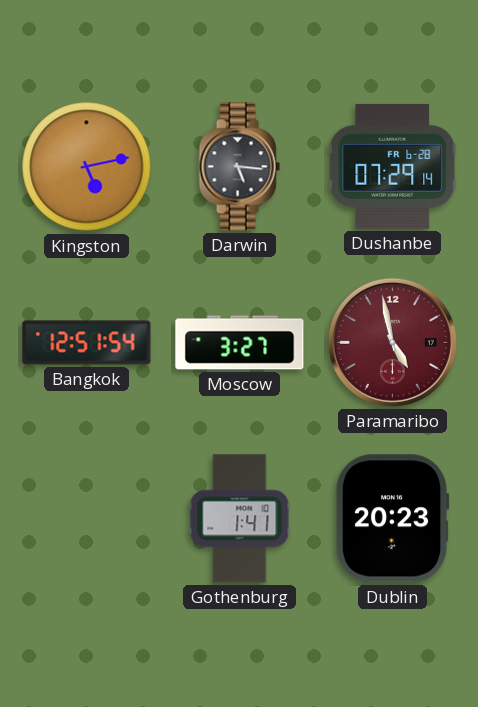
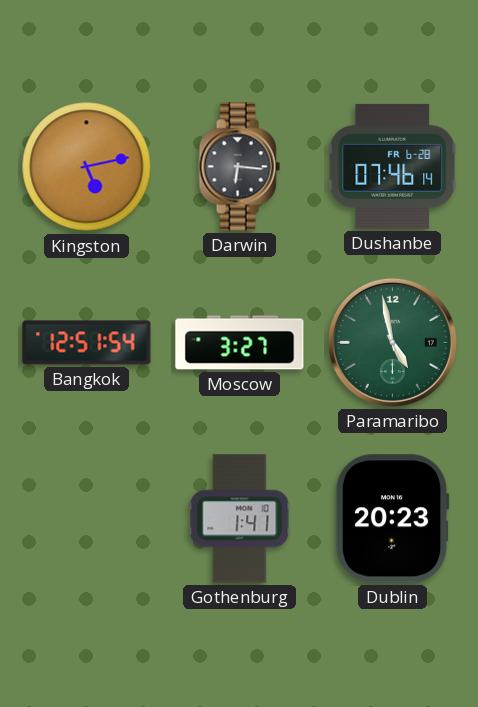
Darwin: 5:16 -> 6:16
Dushanbe: 07:29 -> 07:46
Paramaribo dial: burgundy -> green
